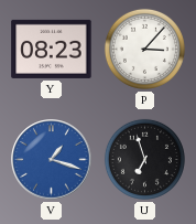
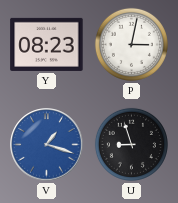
P: 3:07 -> 3:02
U: 6:57 -> 8:57
